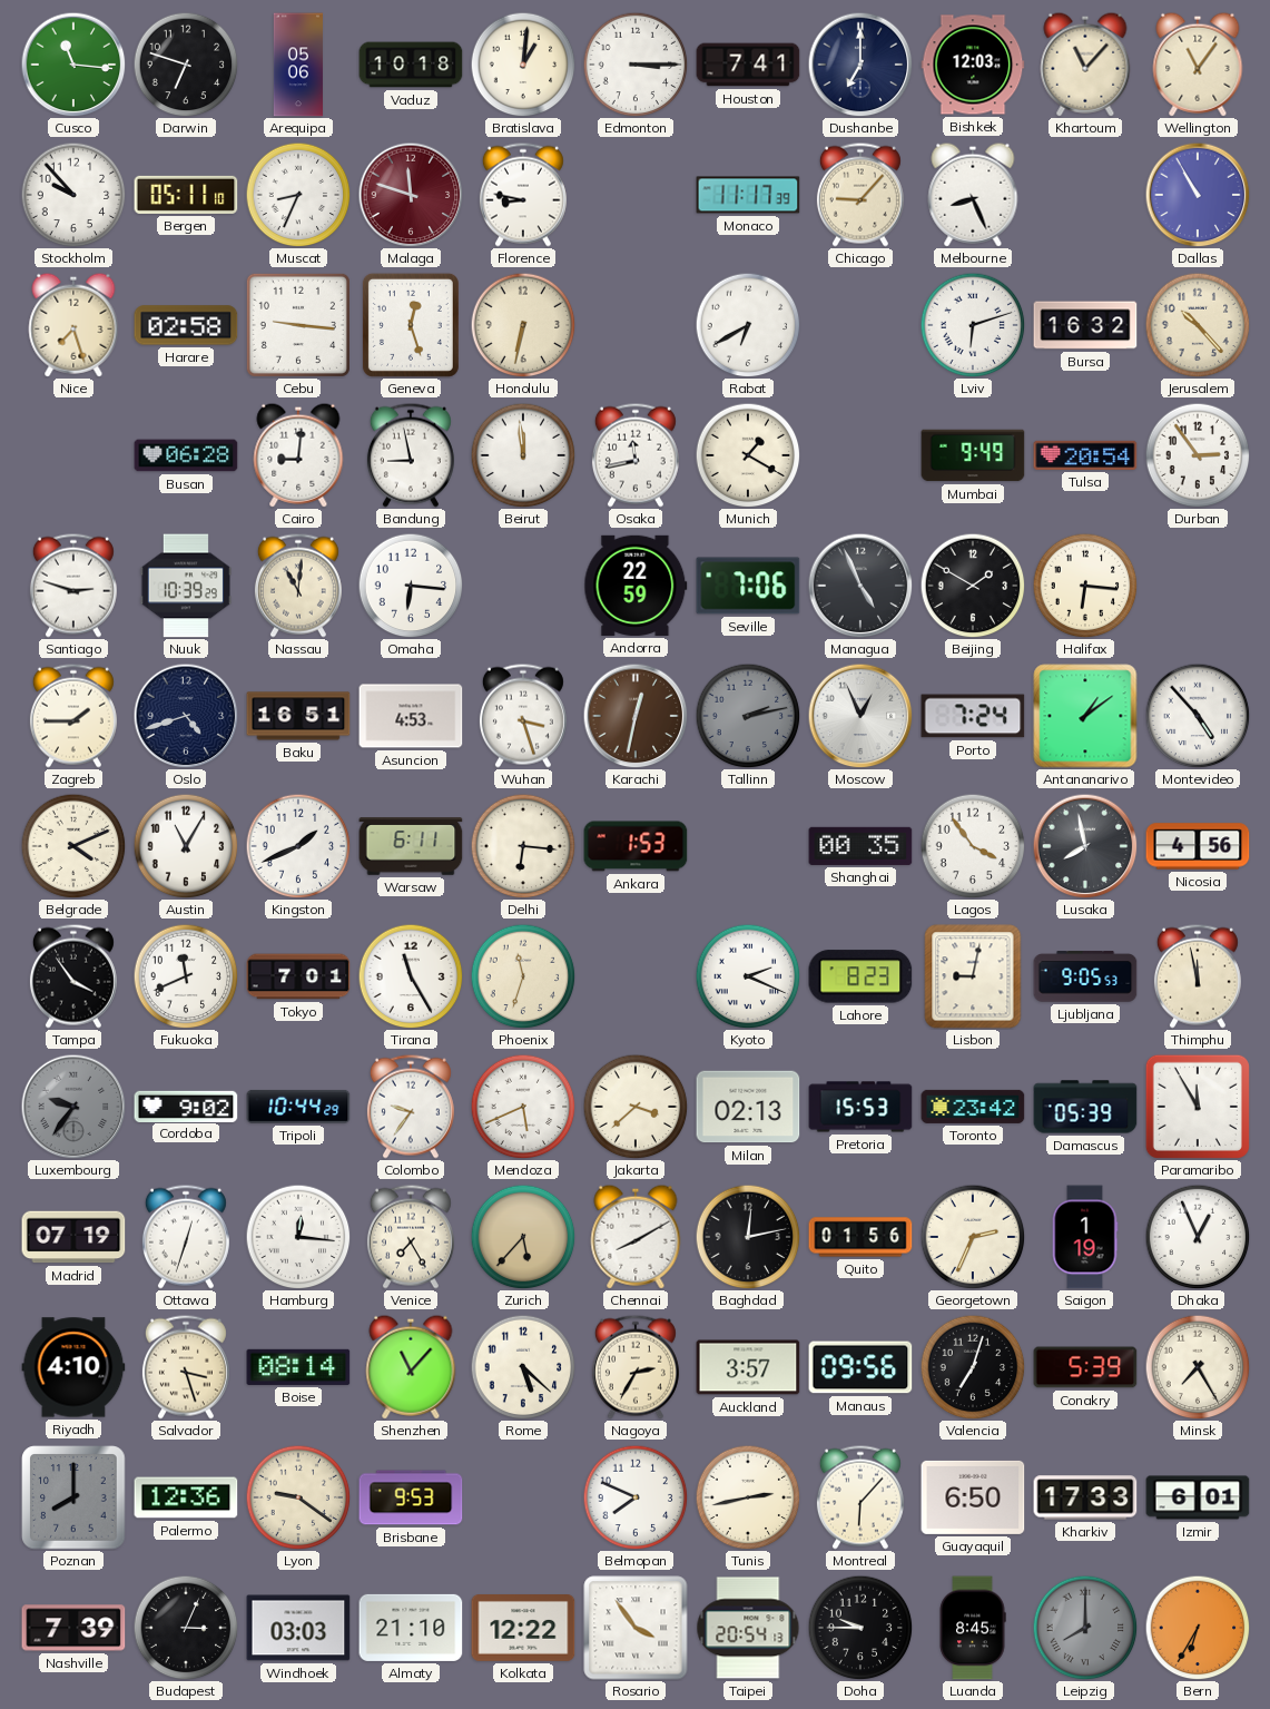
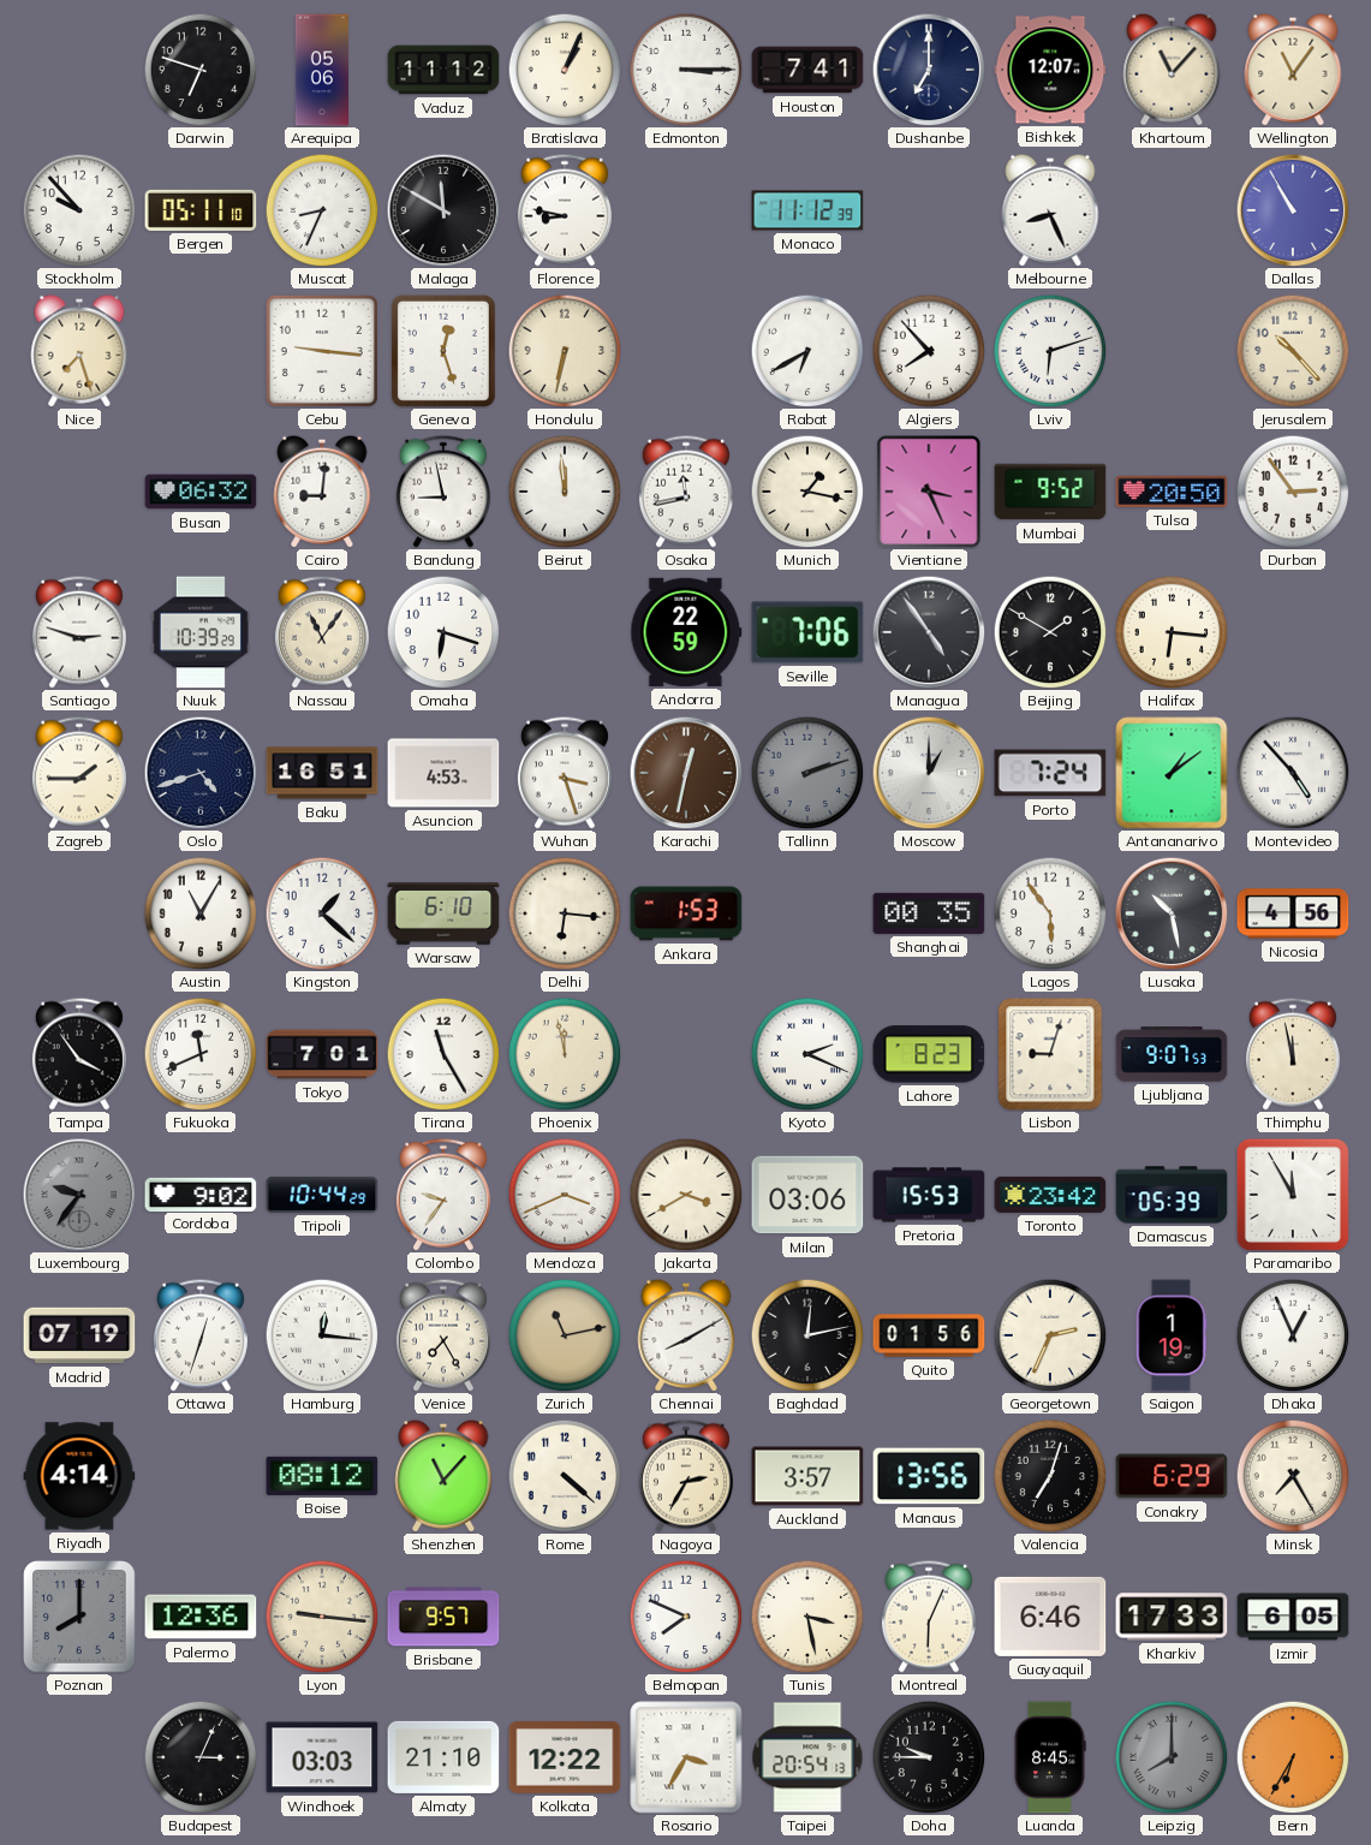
Cusco: 11:16 -> none
Vaduz: 10:18 -> 11:12
Bratislava: 1:01 -> 1:04
Bishkek: 12:03 -> 12:07
Malaga: 11:48 -> 11:50
Malaga dial: burgundy -> black
Monaco: 11:17 -> 11:12
Chicago: 9:07 -> none
Harare: 02:58 -> none
Algiers: none -> 7:53
Bursa: 16:32 -> none
Busan: 06:28 -> 06:32
Munich: 1:20 -> 1:17
Vientiane: none -> 3:26
Mumbai: 9:49 -> 9:52
Tulsa: 20:54 -> 20:50
Nassau: 11:01 -> 11:06
Omaha: 6:16 -> 6:18
Managua: 4:56 -> 4:54
Tallinn: 2:13 -> 2:12
Moscow: 12:56 -> 1:00
Belgrade: 4:11 -> none
Kingston: 1:41 -> 1:22
Warsaw: 6:11 -> 6:10
Lagos: 3:54 -> 5:54
Lusaka: 7:58 -> 10:28
Phoenix: 11:33 -> 11:58
Lisbon: 9:02 -> 9:03
Ljubljana: 9:05 -> 9:07
Mendoza: 5:41 -> 3:41
Jakarta: 3:38 -> 3:40
Milan: 02:13 -> 03:06
Zurich: 5:37 -> 11:13
Riyadh: 4:10 -> 4:14
Salvador: 3:27 -> none
Boise: 08:14 -> 08:12
Rome: 5:22 -> 4:22
Manaus: 09:56 -> 13:56
Conakry: 5:39 -> 6:29
Lyon: 9:21 -> 9:16
Brisbane: 9:53 -> 9:57
Tunis: 2:43 -> 3:28
Montreal: 6:07 -> 6:04
Guayaquil: 6:50 -> 6:46
Izmir: 6:01 -> 6:05
Nashville: 7:39 -> none
Rosario: 3:54 -> 3:35
